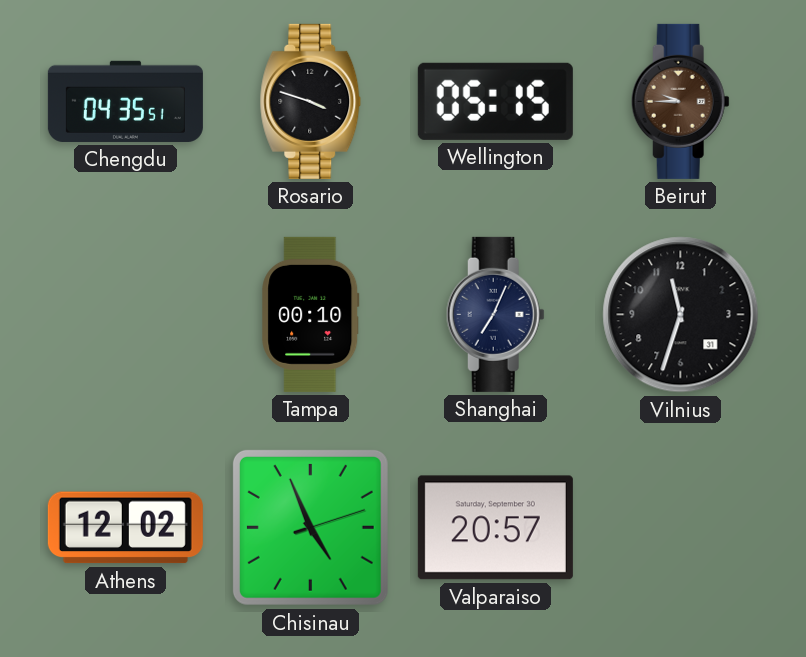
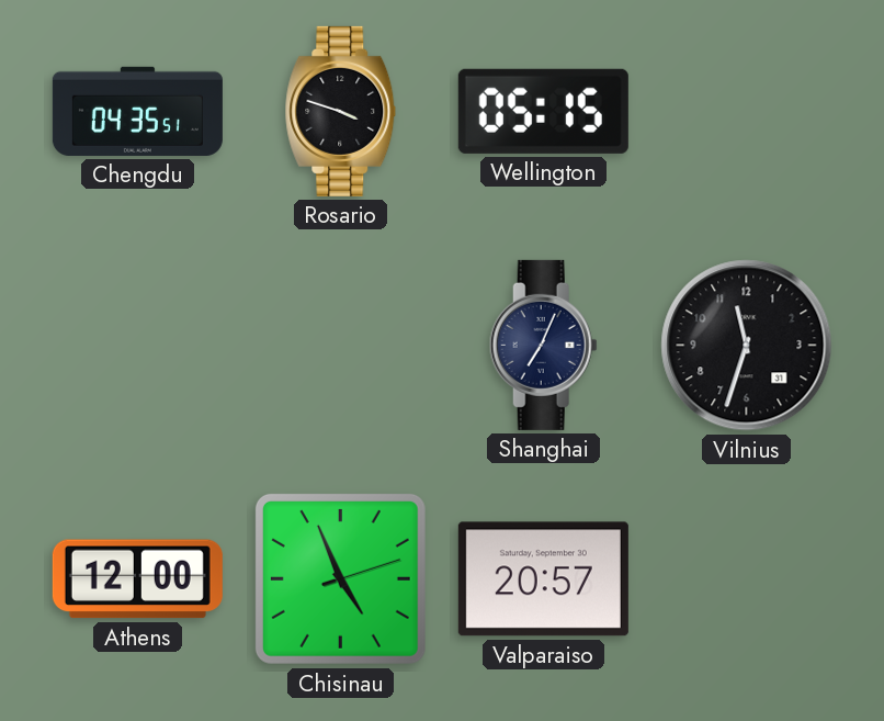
Beirut: 9:45 -> none
Tampa: 00:10 -> none
Athens: 12:02 -> 12:00
